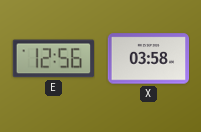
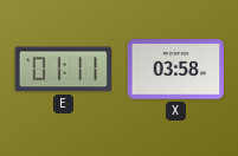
E: 12:56 -> 01:11
